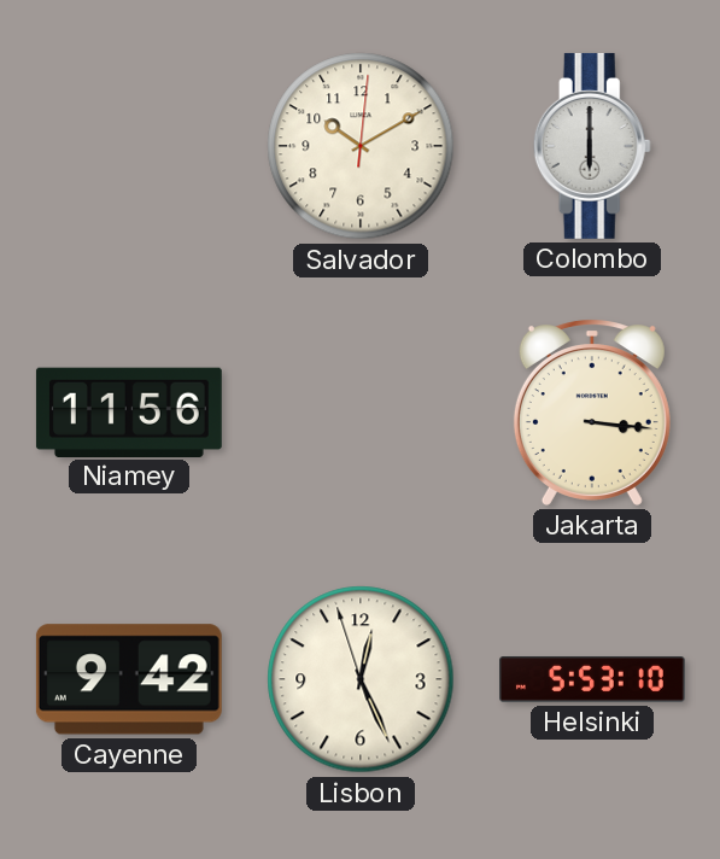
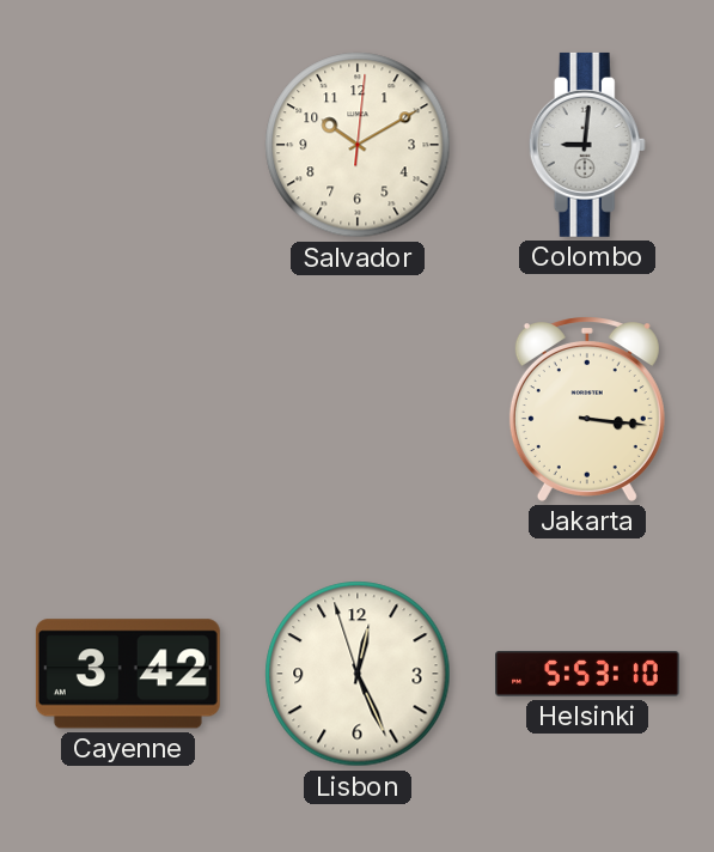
Colombo: 6:00 -> 9:01
Niamey: 11:56 -> none
Cayenne: 9:42 -> 3:42
